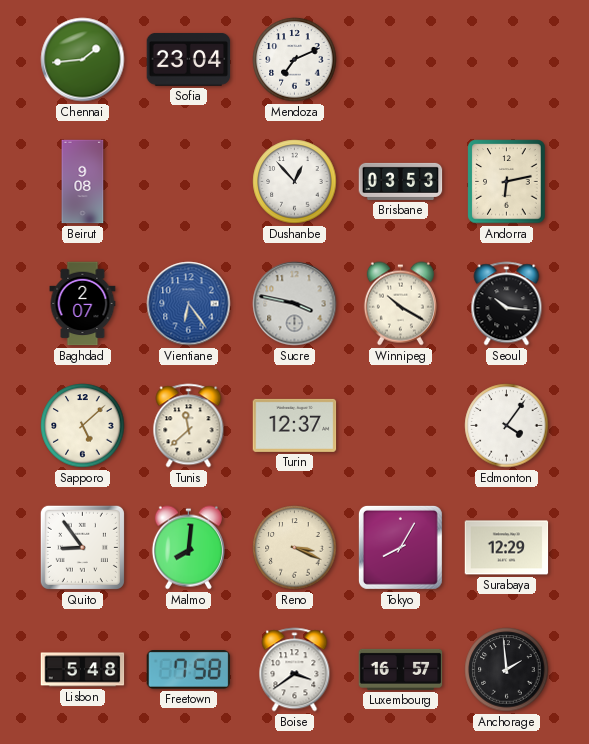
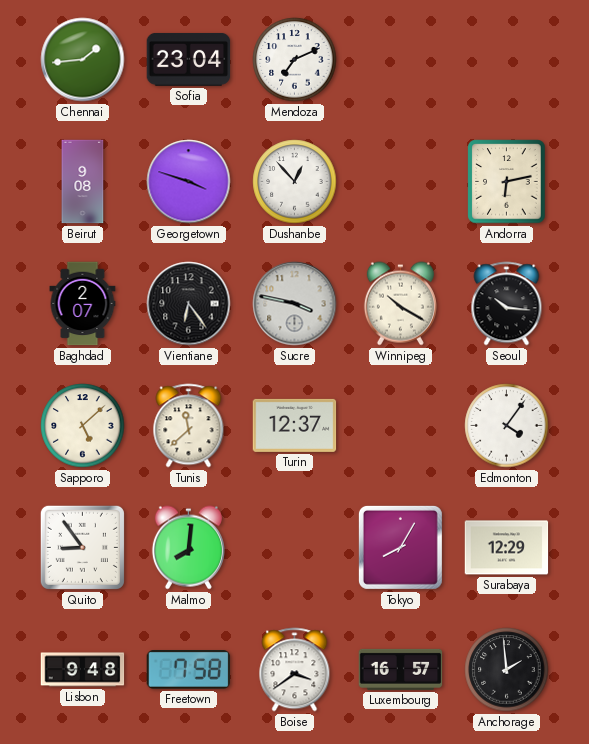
Georgetown: none -> 3:48
Brisbane: 03:53 -> none
Vientiane dial: blue -> black
Reno: 3:19 -> none
Lisbon: 5:48 -> 9:48
